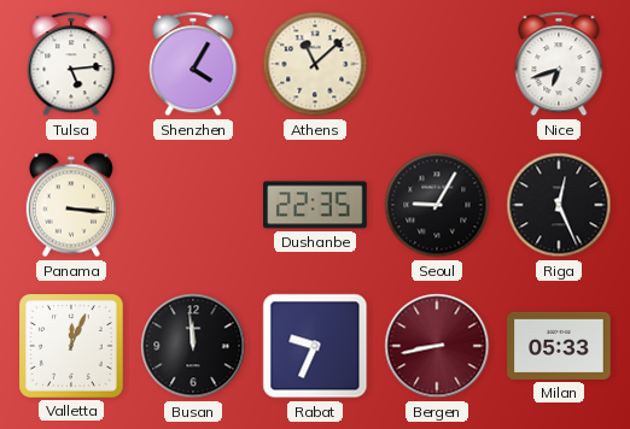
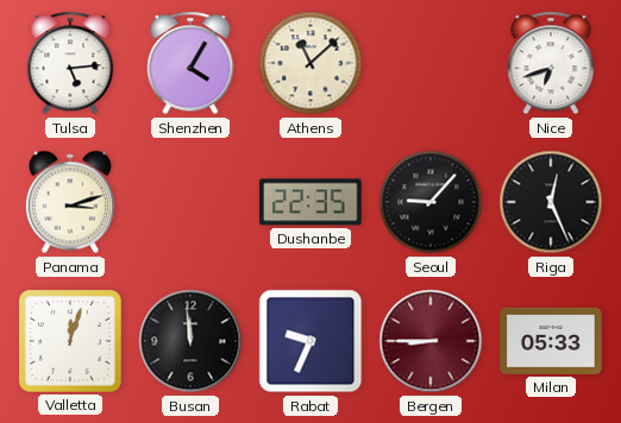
Panama: 3:16 -> 3:12
Seoul: 9:05 -> 9:07
Valletta: 12:04 -> 12:03
Bergen: 8:43 -> 8:45
